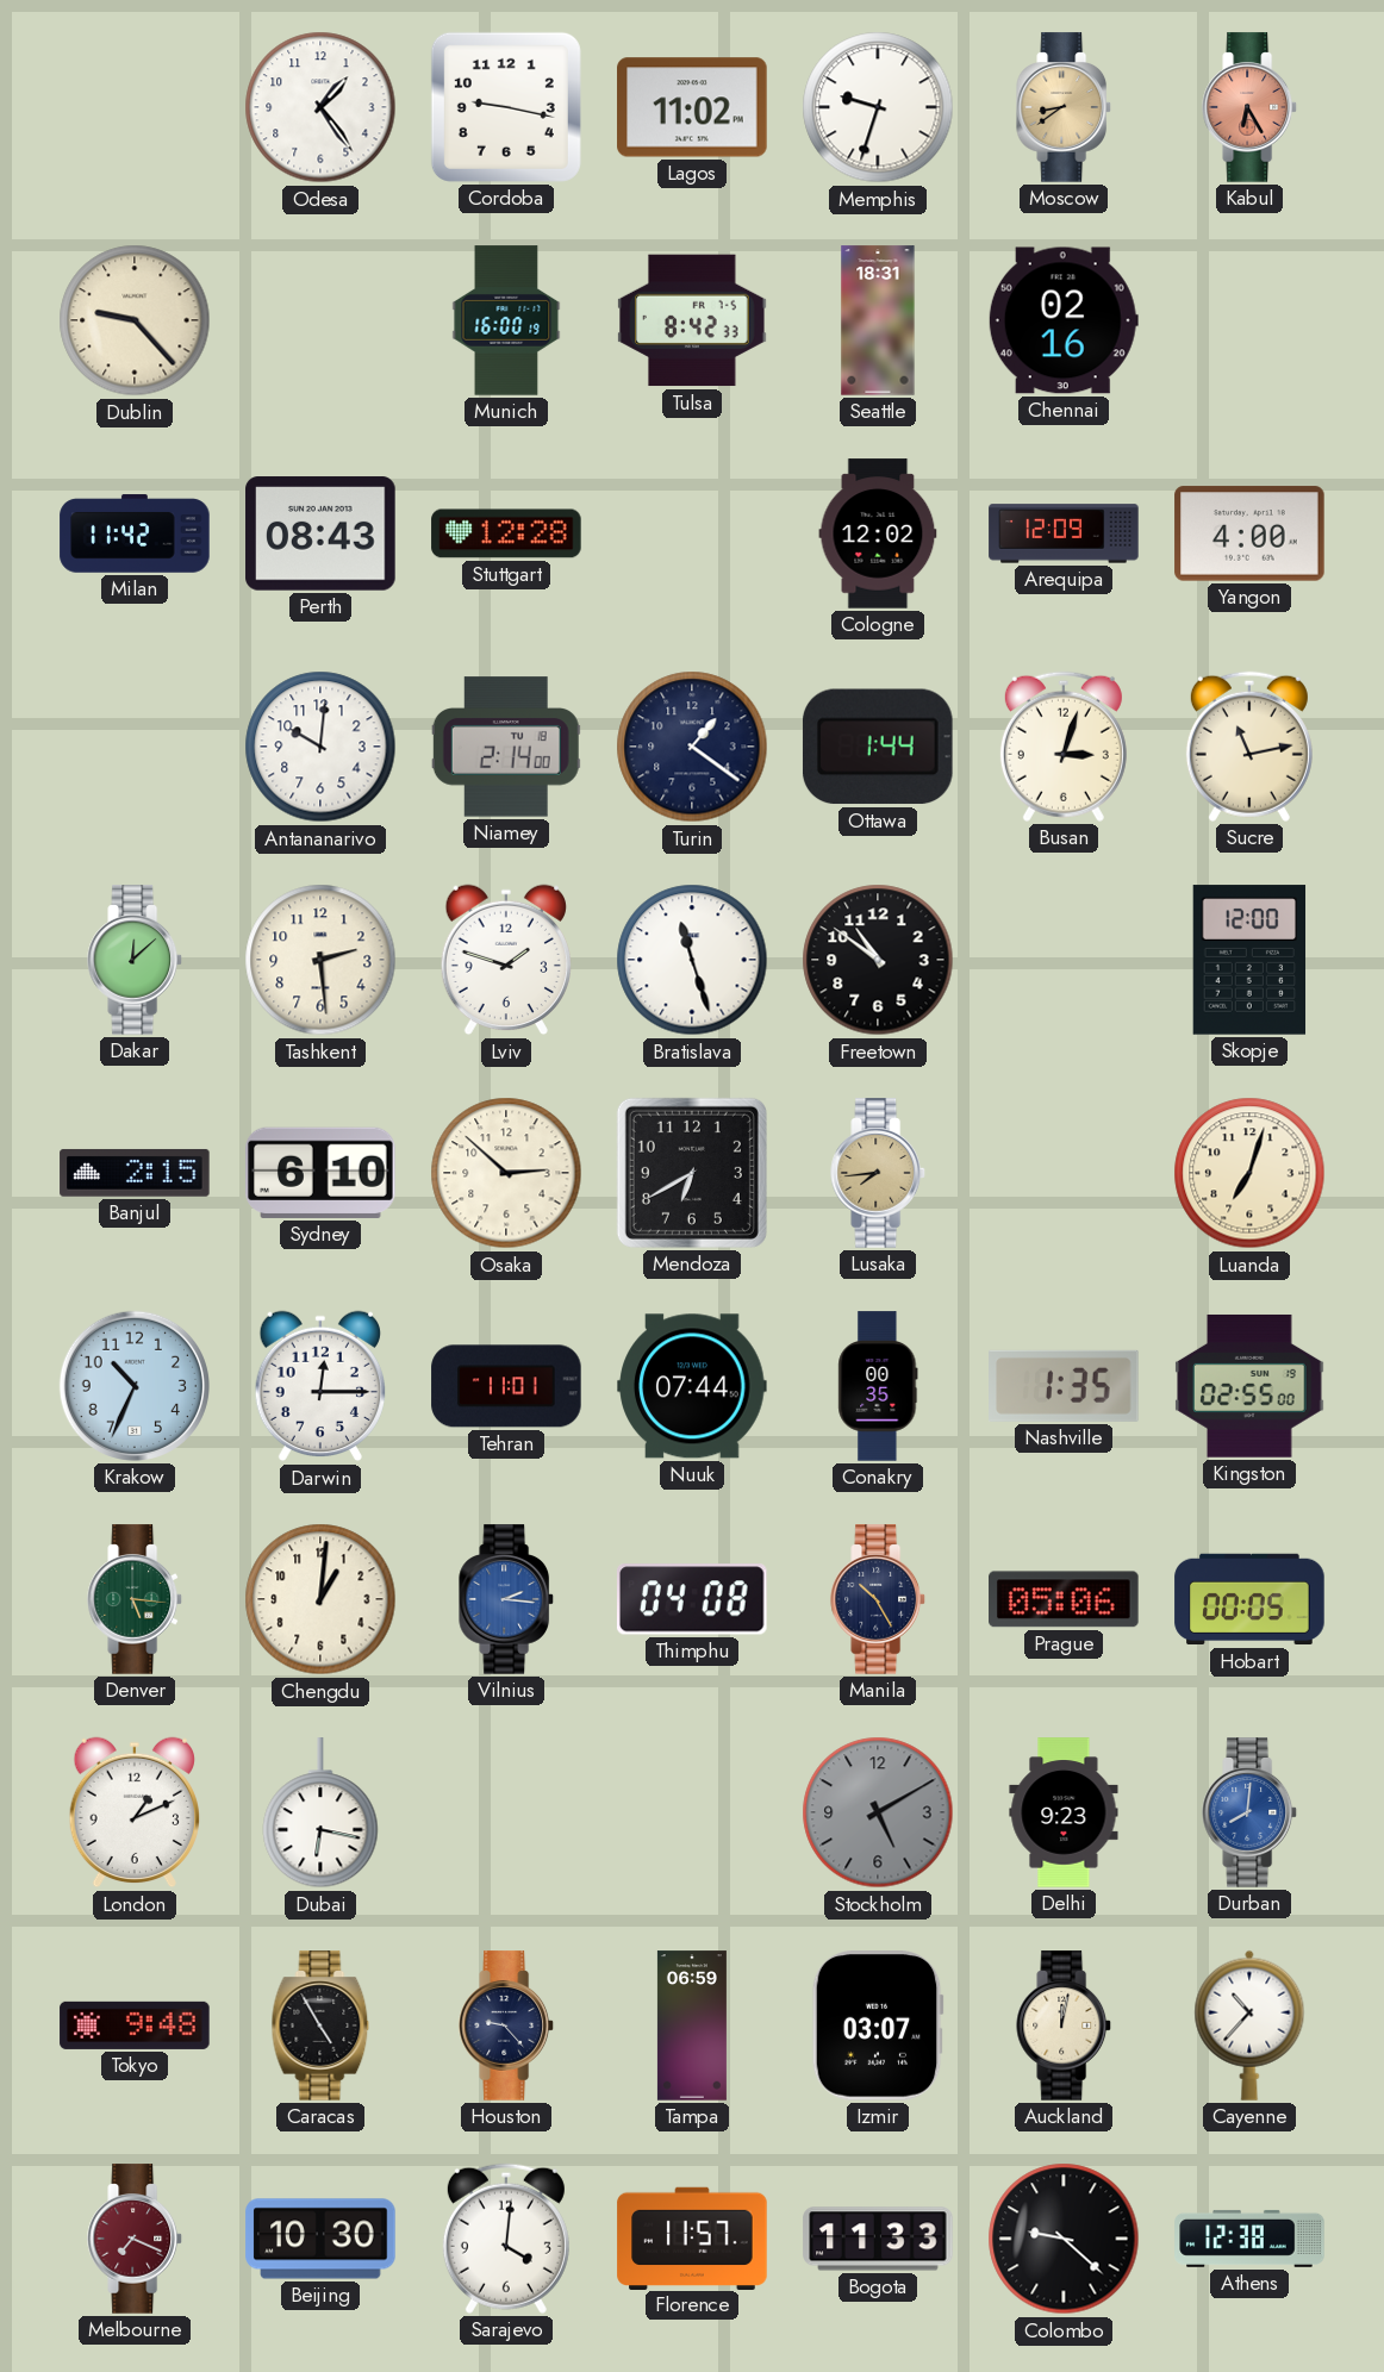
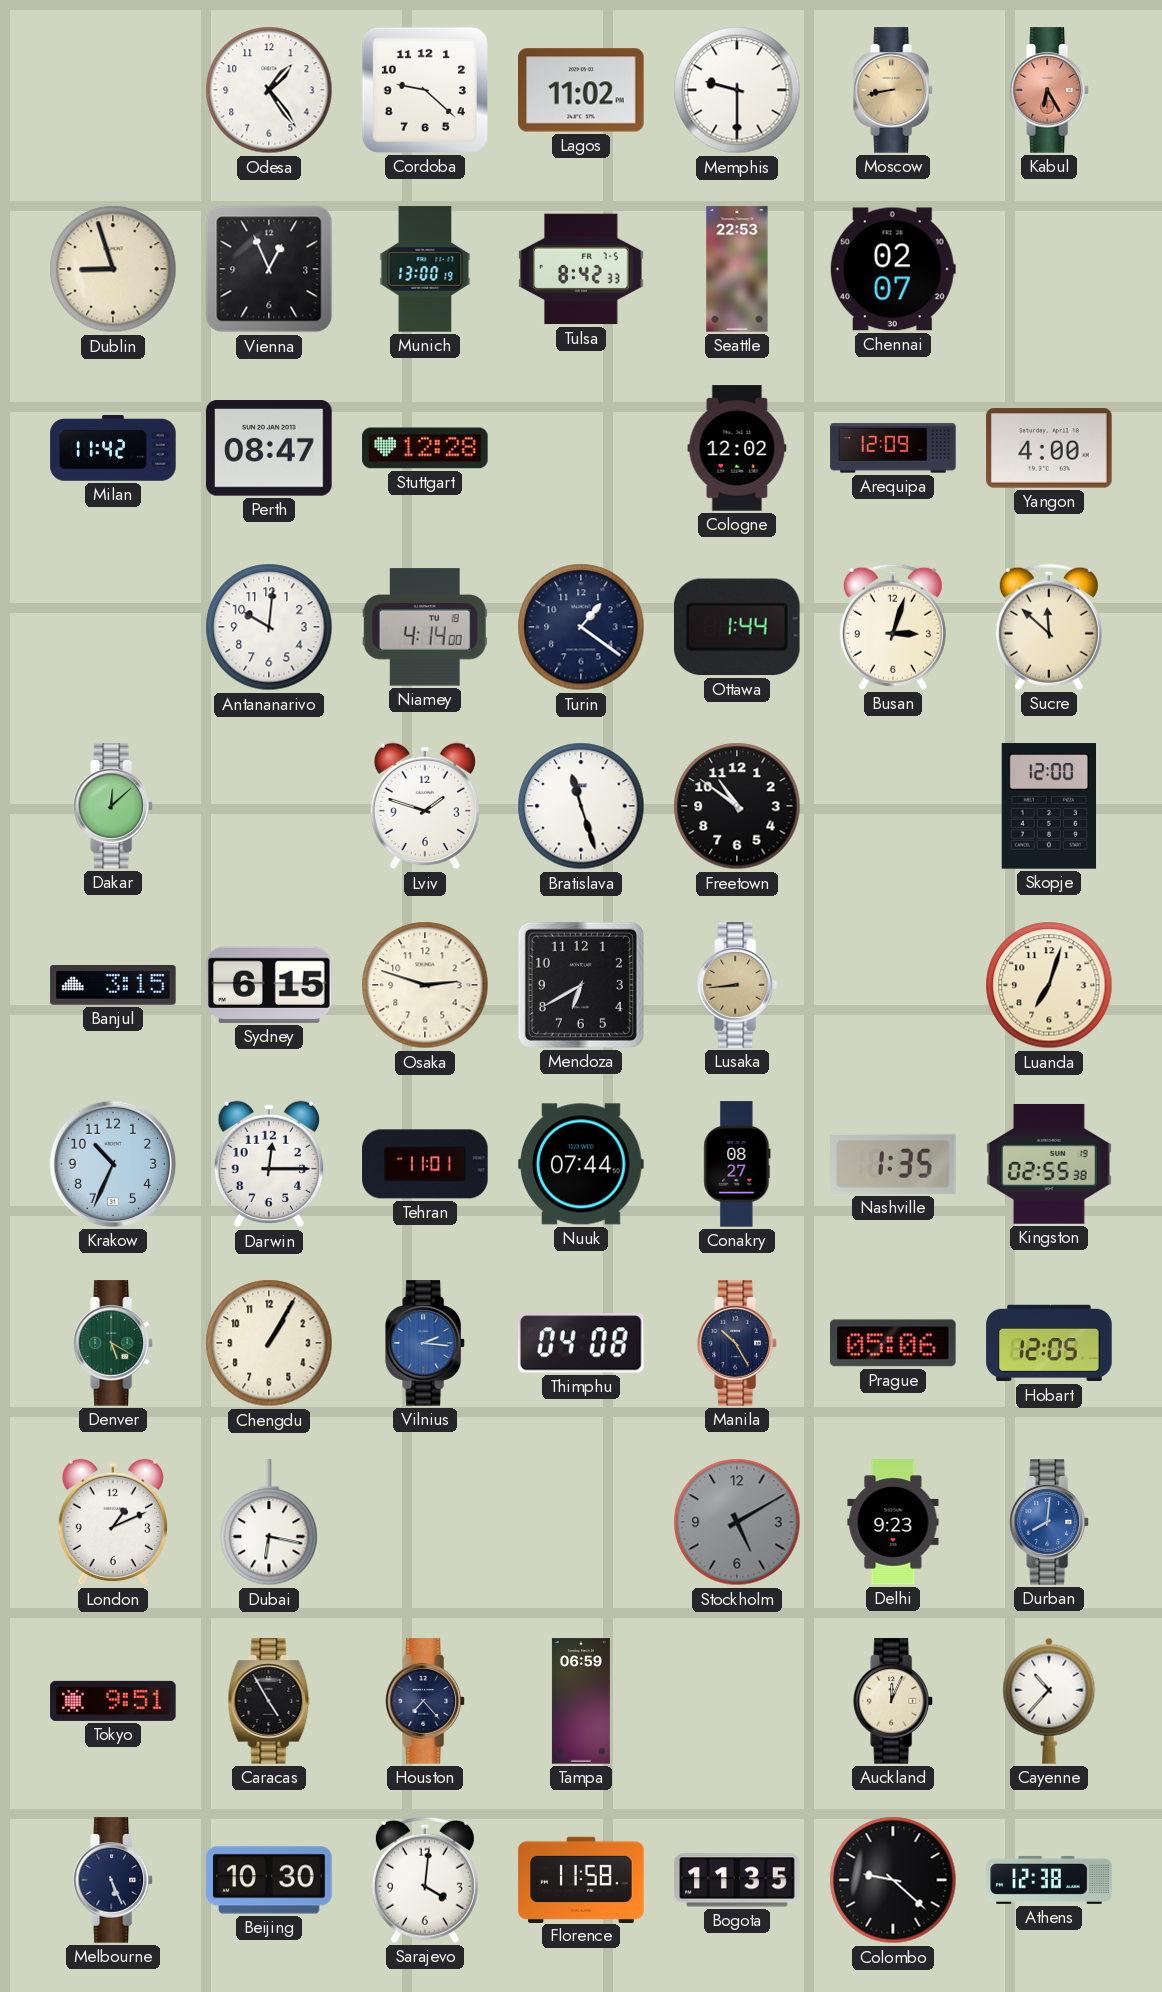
Cordoba: 9:17 -> 9:22
Memphis: 9:33 -> 9:30
Moscow: 8:39 -> 8:43
Dublin: 9:23 -> 8:57
Vienna: none -> 12:56
Munich: 16:00 -> 13:00
Seattle: 18:31 -> 22:53
Chennai: 02:16 -> 02:07
Perth: 08:43 -> 08:47
Niamey: 2:14 -> 4:14
Sucre: 11:13 -> 11:52
Tashkent: 2:29 -> none
Banjul: 2:15 -> 3:15
Sydney: 6:10 -> 6:15
Osaka: 2:52 -> 2:48
Lusaka: 7:44 -> 8:44
Conakry: 00:35 -> 08:27
Kingston: 02:55:00 -> 02:55:38
Denver: 5:16 -> 5:20
Chengdu: 1:01 -> 1:05
Hobart: 00:05 -> 12:05
Tokyo: 9:48 -> 9:51
Houston: 9:23 -> 7:23
Izmir: 03:07 -> none
Auckland: 12:02 -> 12:04
Melbourne: 7:19 -> 5:26
Melbourne dial: burgundy -> navy
Florence: 11:57 -> 11:58
Bogota: 11:33 -> 11:35
